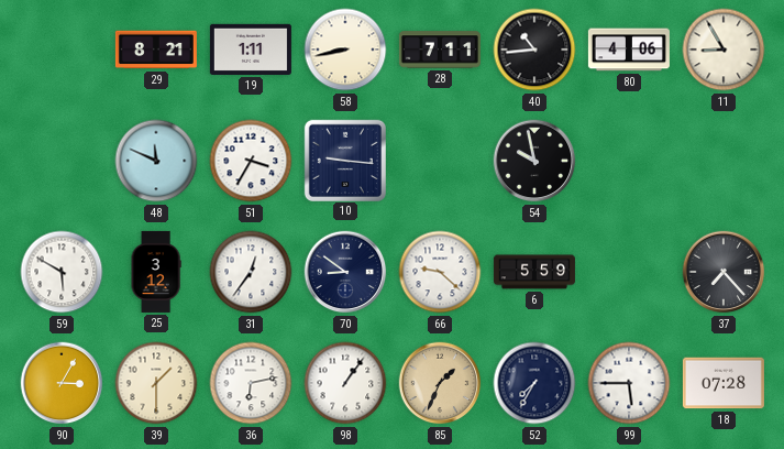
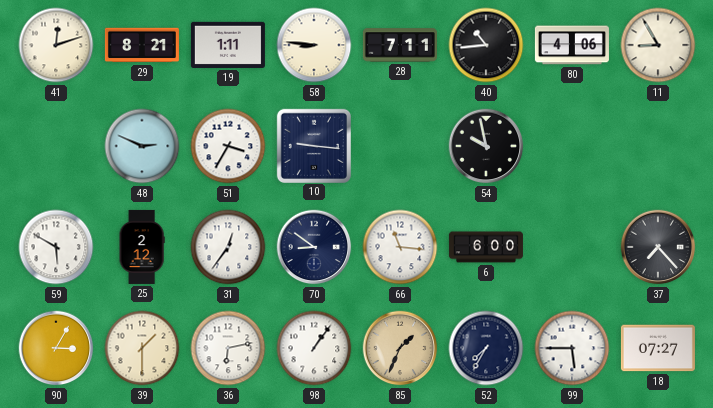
41: none -> 12:12
58: 8:43 -> 8:46
48: 11:49 -> 2:49
25: 3:12 -> 2:12
66: 9:22 -> 11:16
6: 5:59 -> 6:00
18: 07:28 -> 07:27
